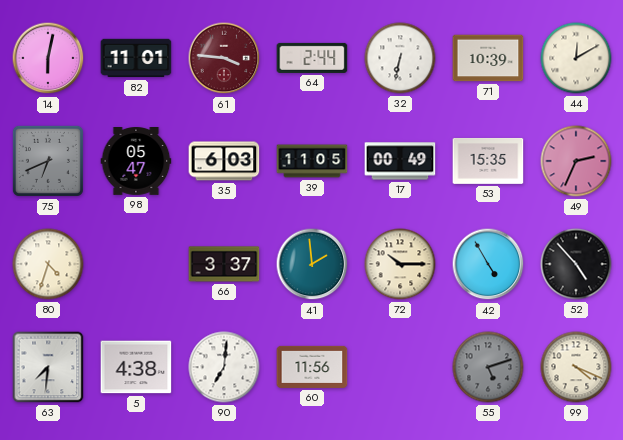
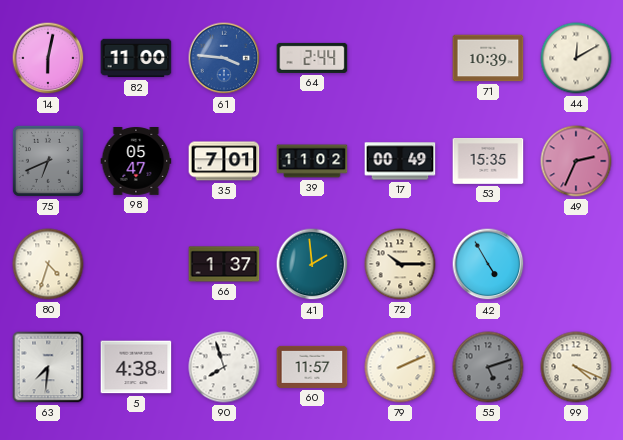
82: 11:01 -> 11:00
61 dial: burgundy -> blue
32: 6:32 -> none
35: 6:03 -> 7:01
39: 11:05 -> 11:02
66: 3:37 -> 1:37
52: 4:53 -> none
90: 7:01 -> 7:57
60: 11:56 -> 11:57
79: none -> 2:11
